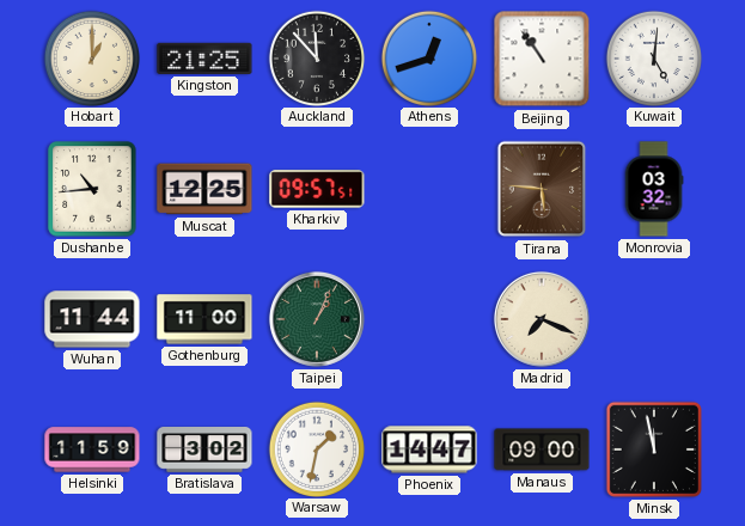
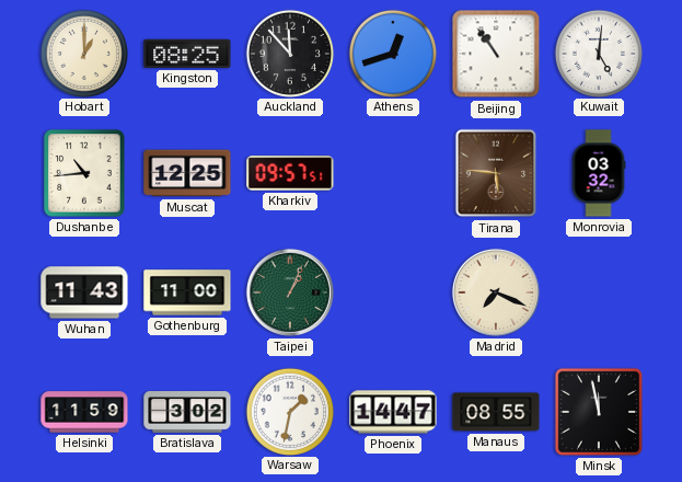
Kingston: 21:25 -> 08:25
Wuhan: 11:44 -> 11:43
Manaus: 09:00 -> 08:55
